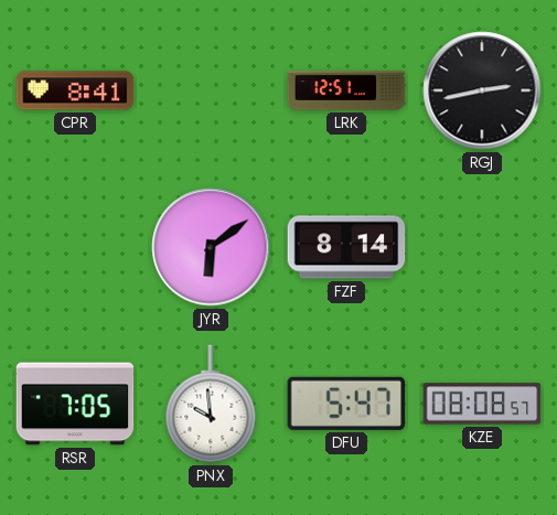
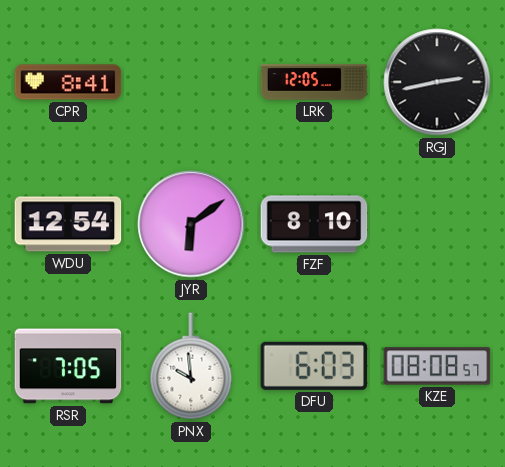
LRK: 12:51 -> 12:05
WDU: none -> 12:54
FZF: 8:14 -> 8:10
DFU: 5:47 -> 6:03
